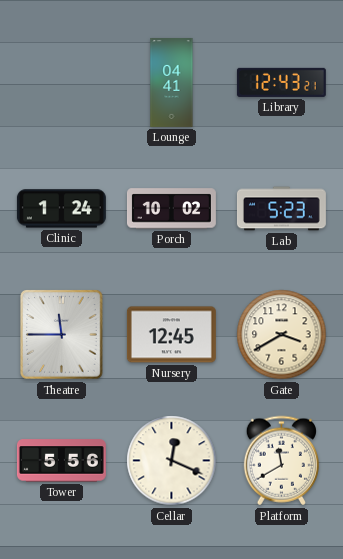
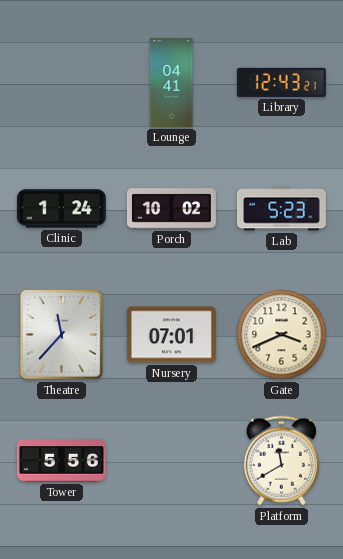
Theatre: 11:45 -> 11:37
Nursery: 12:45 -> 07:01
Gate: 3:40 -> 3:41
Cellar: 12:19 -> none
